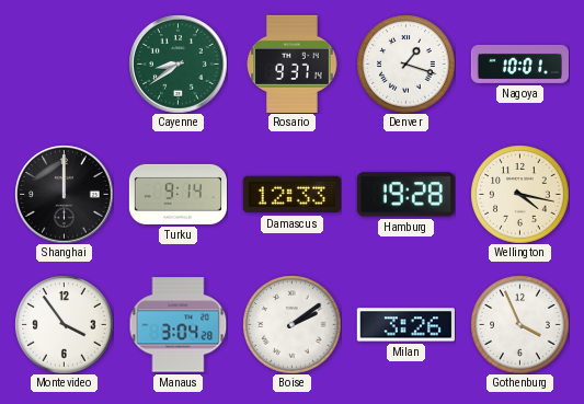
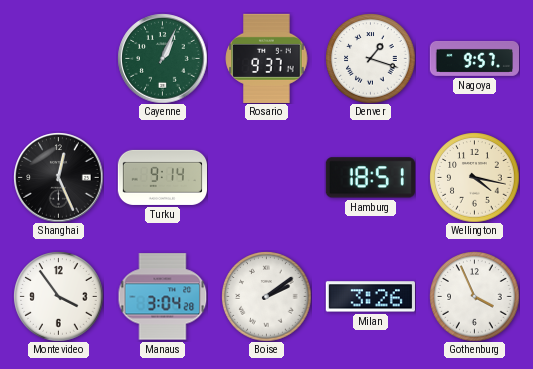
Cayenne: 8:39 -> 1:04
Nagoya: 10:01 -> 9:57
Shanghai: 12:00 -> 12:26
Damascus: 12:33 -> none
Hamburg: 19:28 -> 18:51
